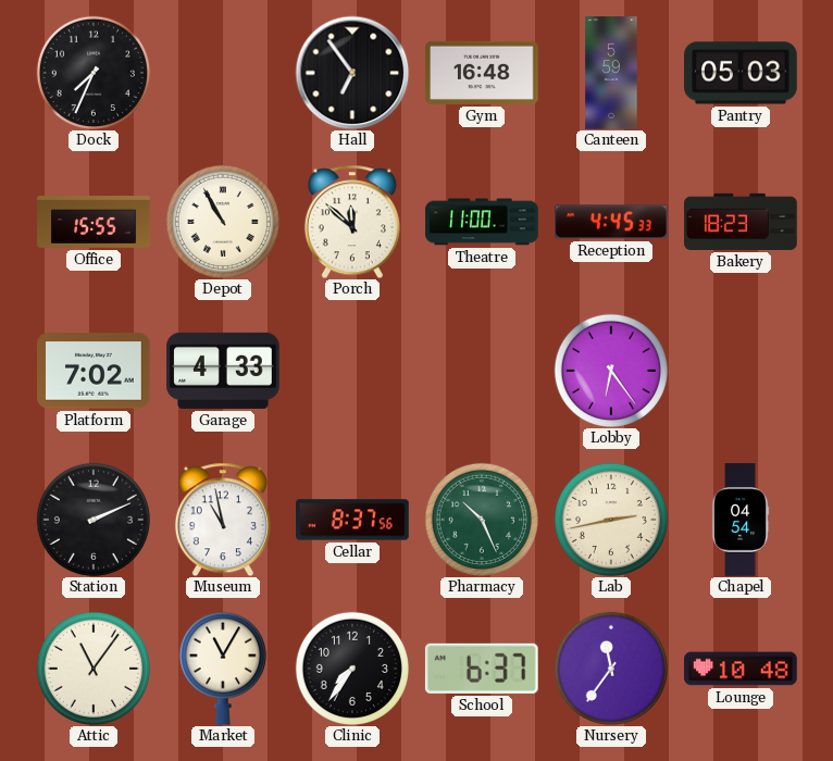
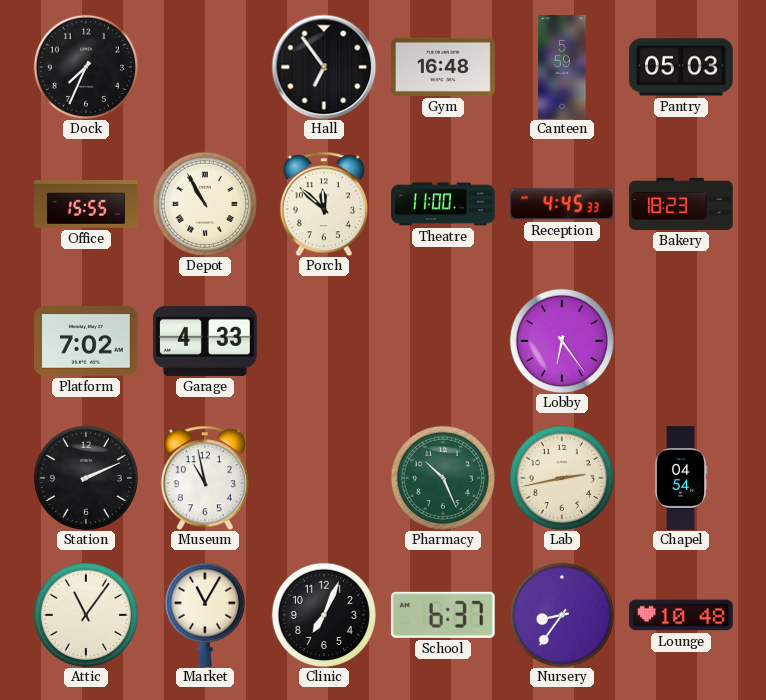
Cellar: 8:37 -> none
Clinic: 7:36 -> 7:04
Nursery: 11:36 -> 8:36
